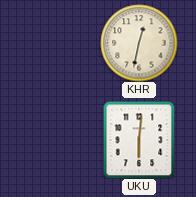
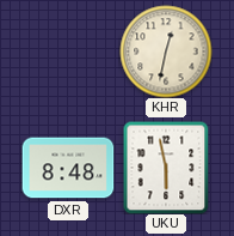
DXR: none -> 8:48
UKU: 6:01 -> 5:58
